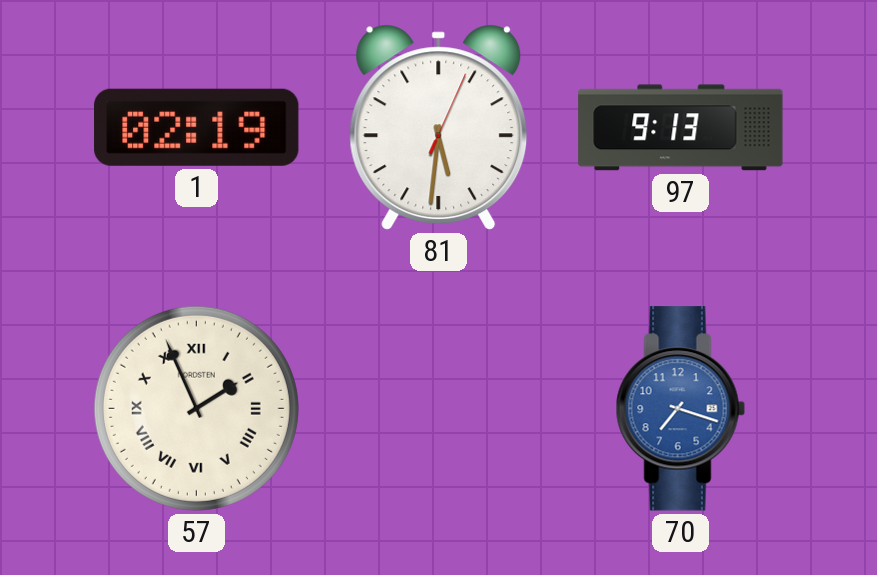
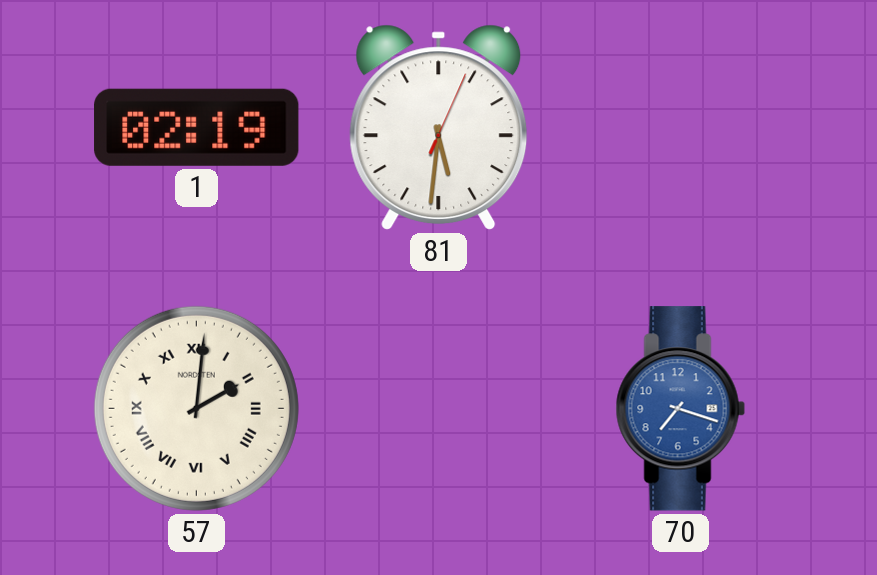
97: 9:13 -> none
57: 1:56 -> 2:01
